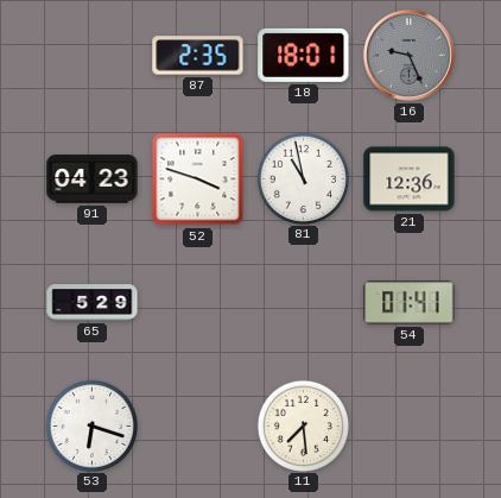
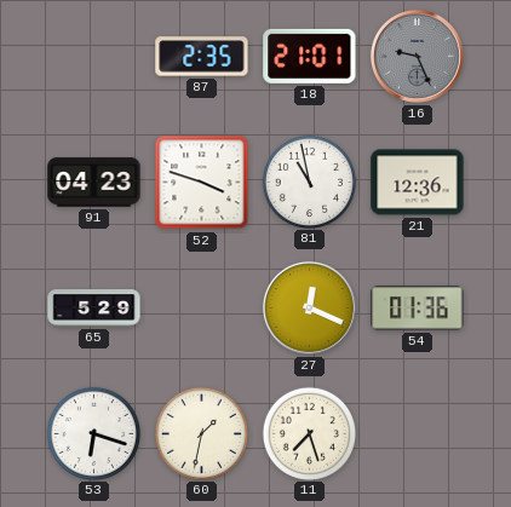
18: 18:01 -> 21:01
27: none -> 12:19
54: 01:41 -> 01:36
60: none -> 1:32
11: 7:29 -> 7:27
